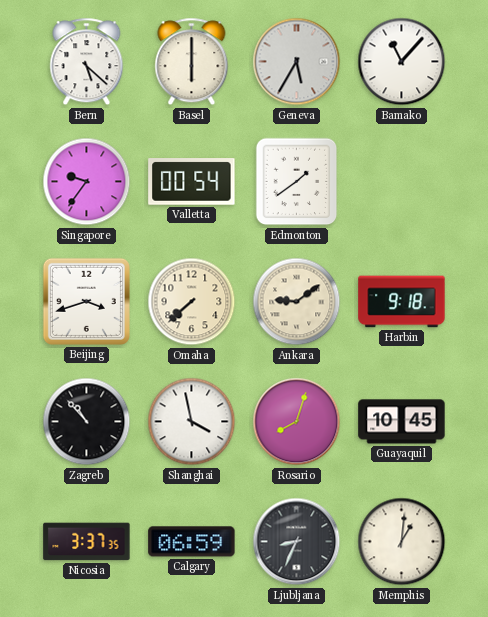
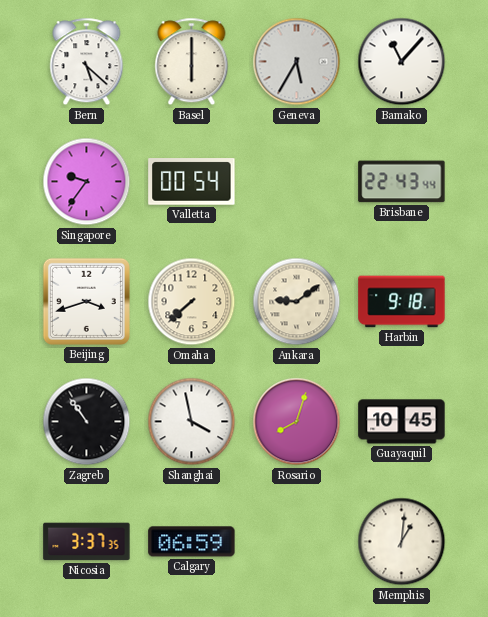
Edmonton: 1:39 -> none
Brisbane: none -> 22:43
Zagreb: 10:53 -> 10:54
Ljubljana: 8:34 -> none
